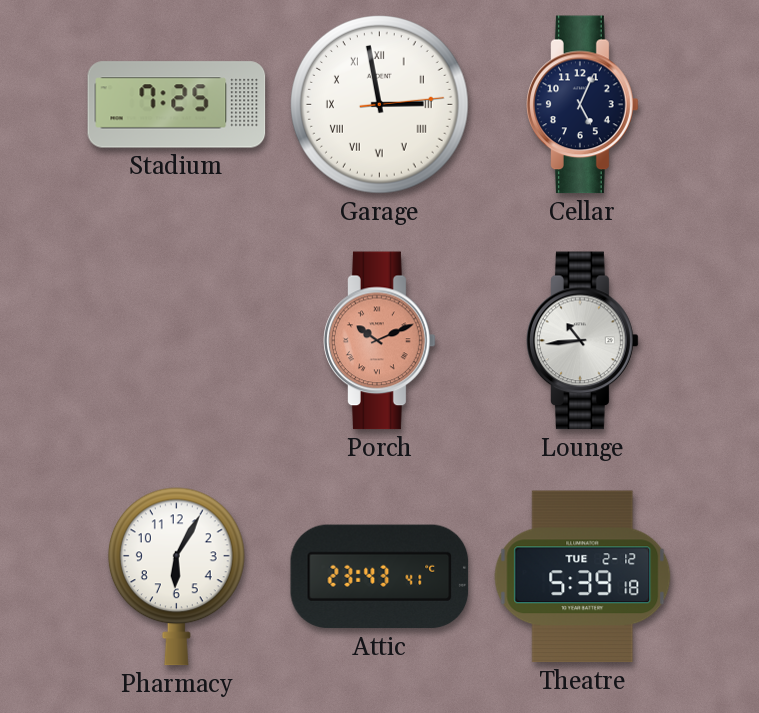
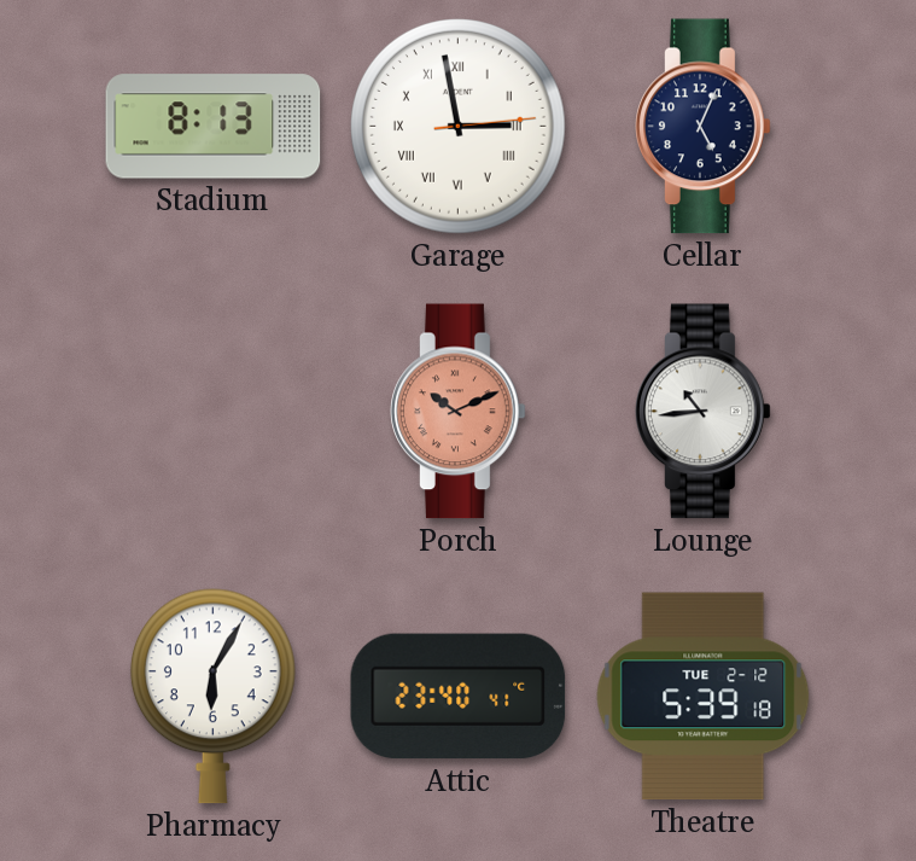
Stadium: 7:25 -> 8:13
Attic: 23:43 -> 23:40
